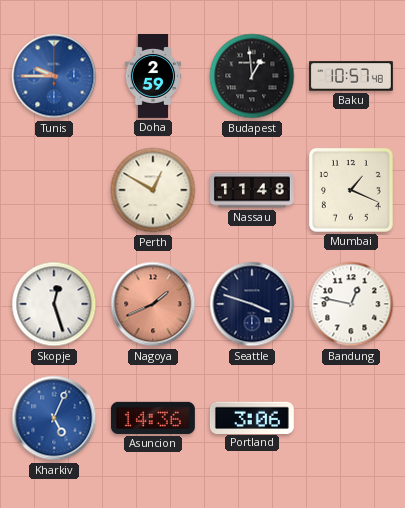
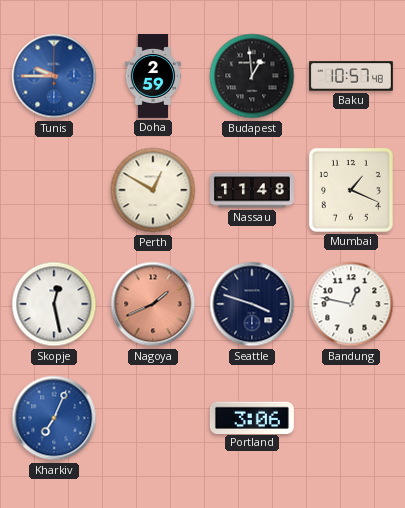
Skopje: 12:27 -> 12:28
Kharkiv: 5:04 -> 7:04
Asuncion: 14:36 -> none
